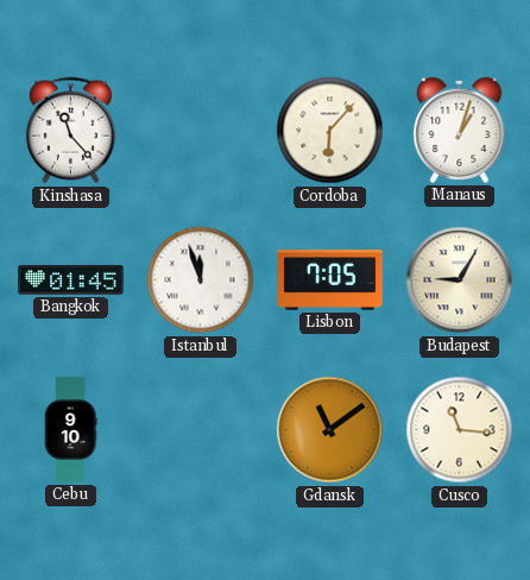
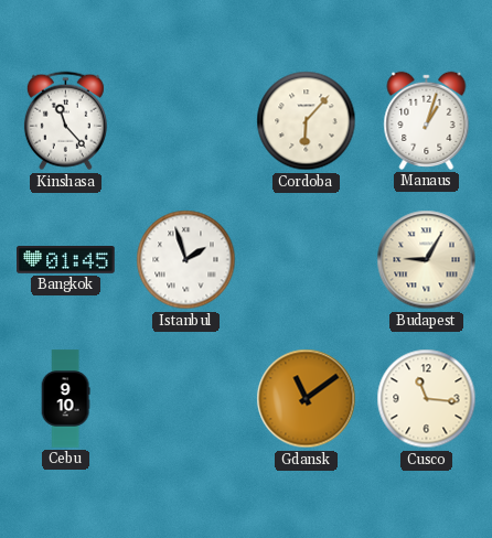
Istanbul: 11:57 -> 1:57
Lisbon: 7:05 -> none
